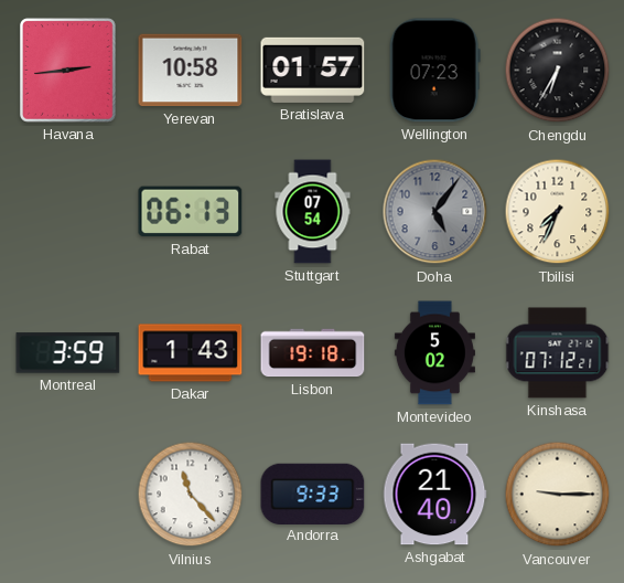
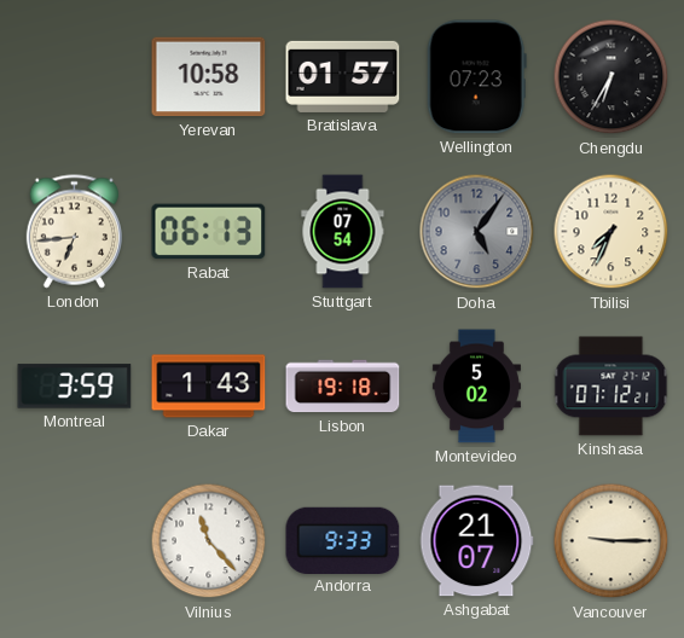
Havana: 2:44 -> none
London: none -> 6:44
Ashgabat: 21:40 -> 21:07
